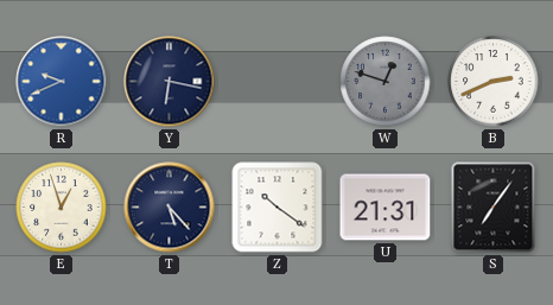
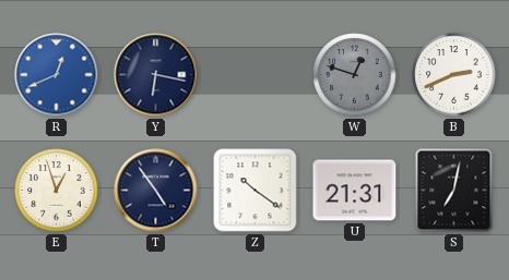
R: 9:41 -> 12:41
T: 5:23 -> 4:54
S: 7:06 -> 7:02
